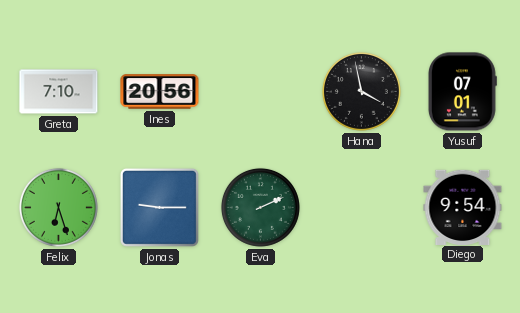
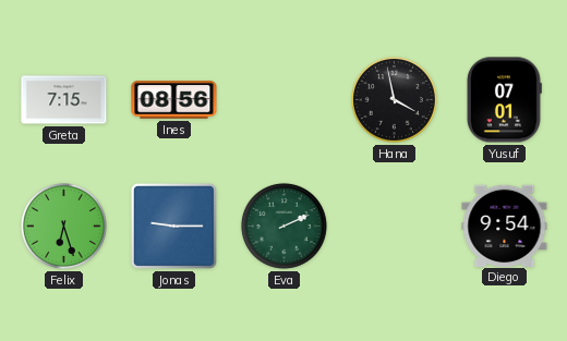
Greta: 7:10 -> 7:15
Ines: 20:56 -> 08:56
